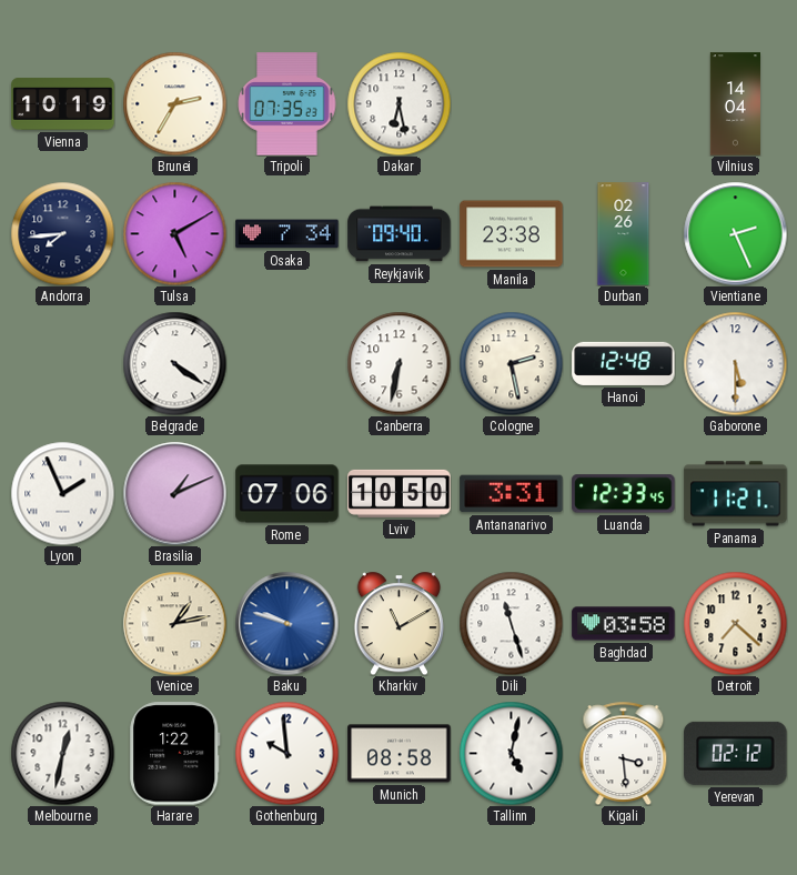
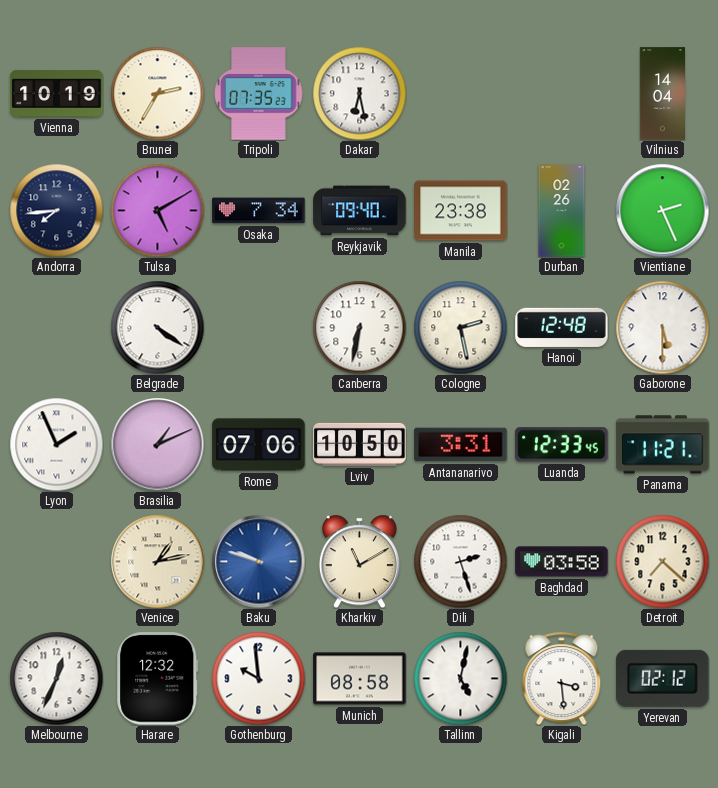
Dili: 11:27 -> 2:27
Melbourne: 12:32 -> 12:34
Harare: 1:22 -> 12:32
